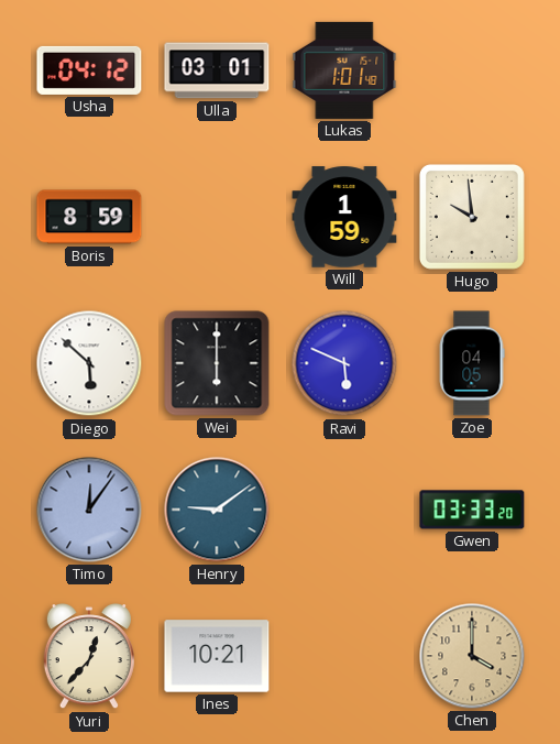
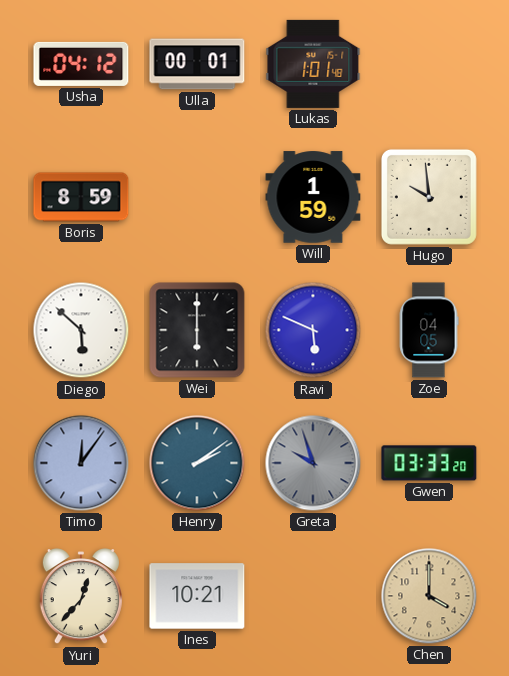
Ulla: 03:01 -> 00:01
Henry: 9:09 -> 2:09
Greta: none -> 9:57
